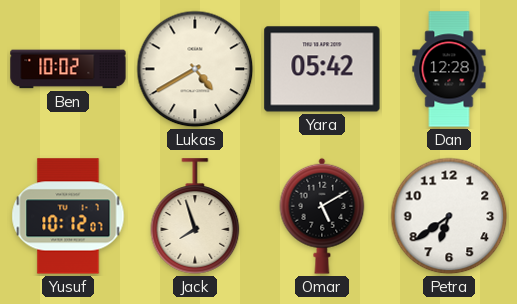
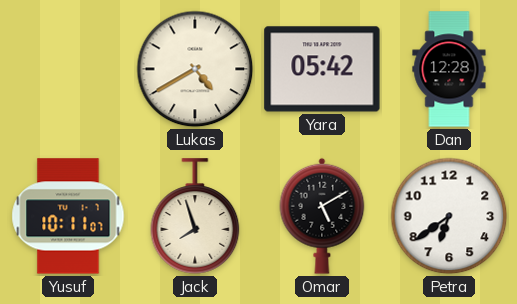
Ben: 10:02 -> none
Yusuf: 10:12 -> 10:11
